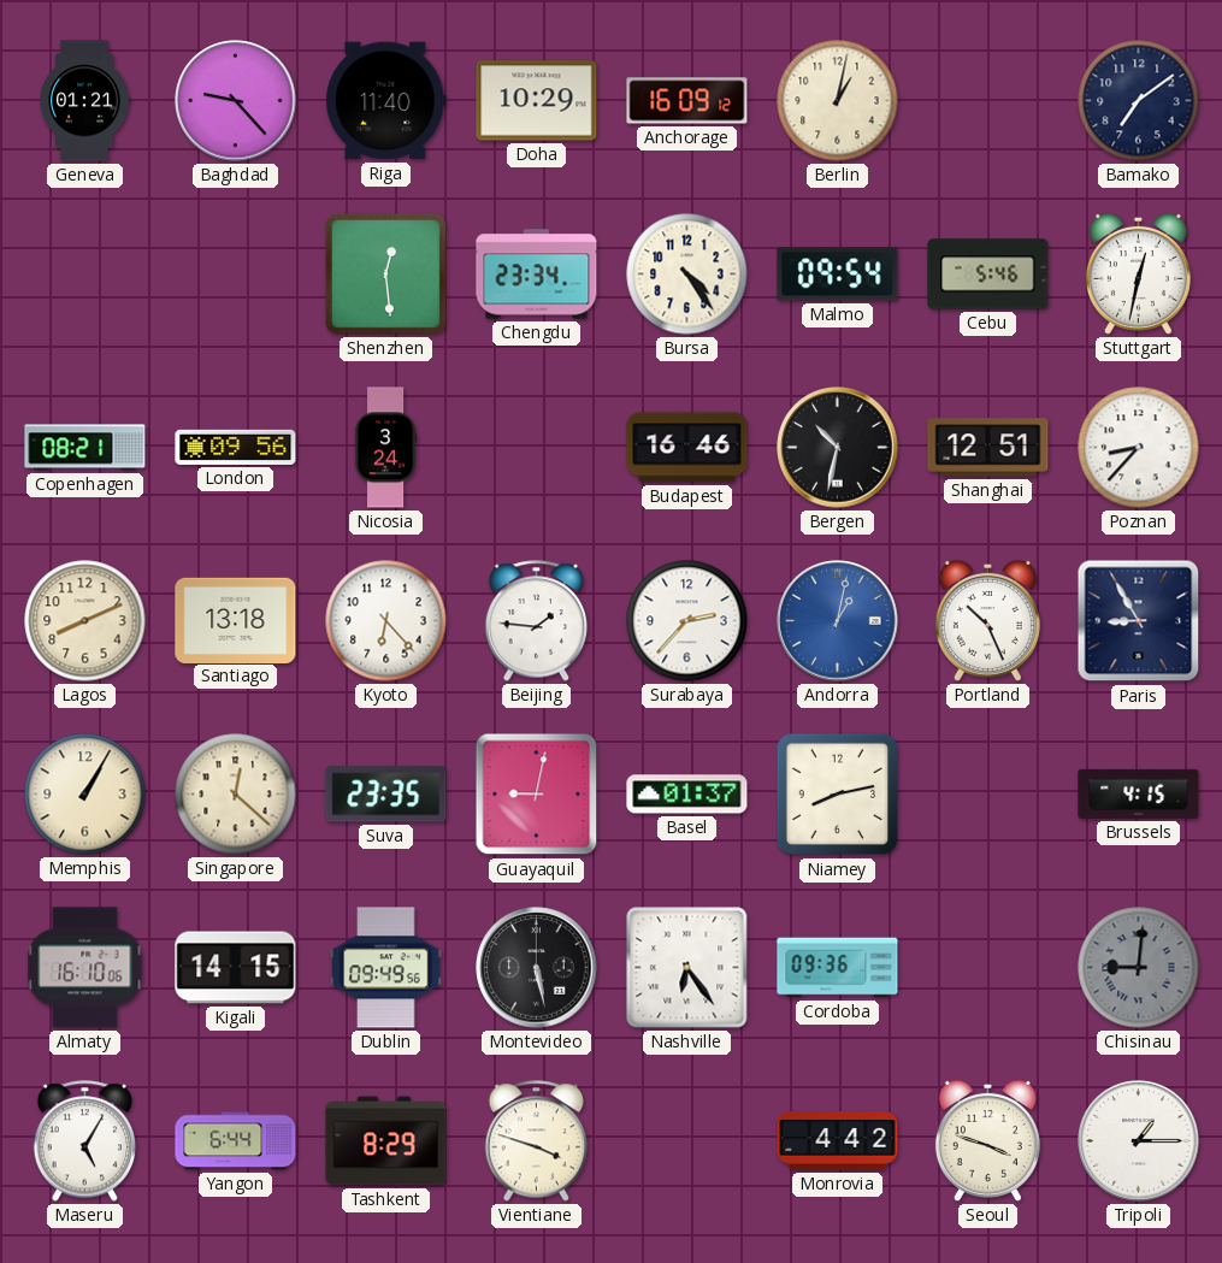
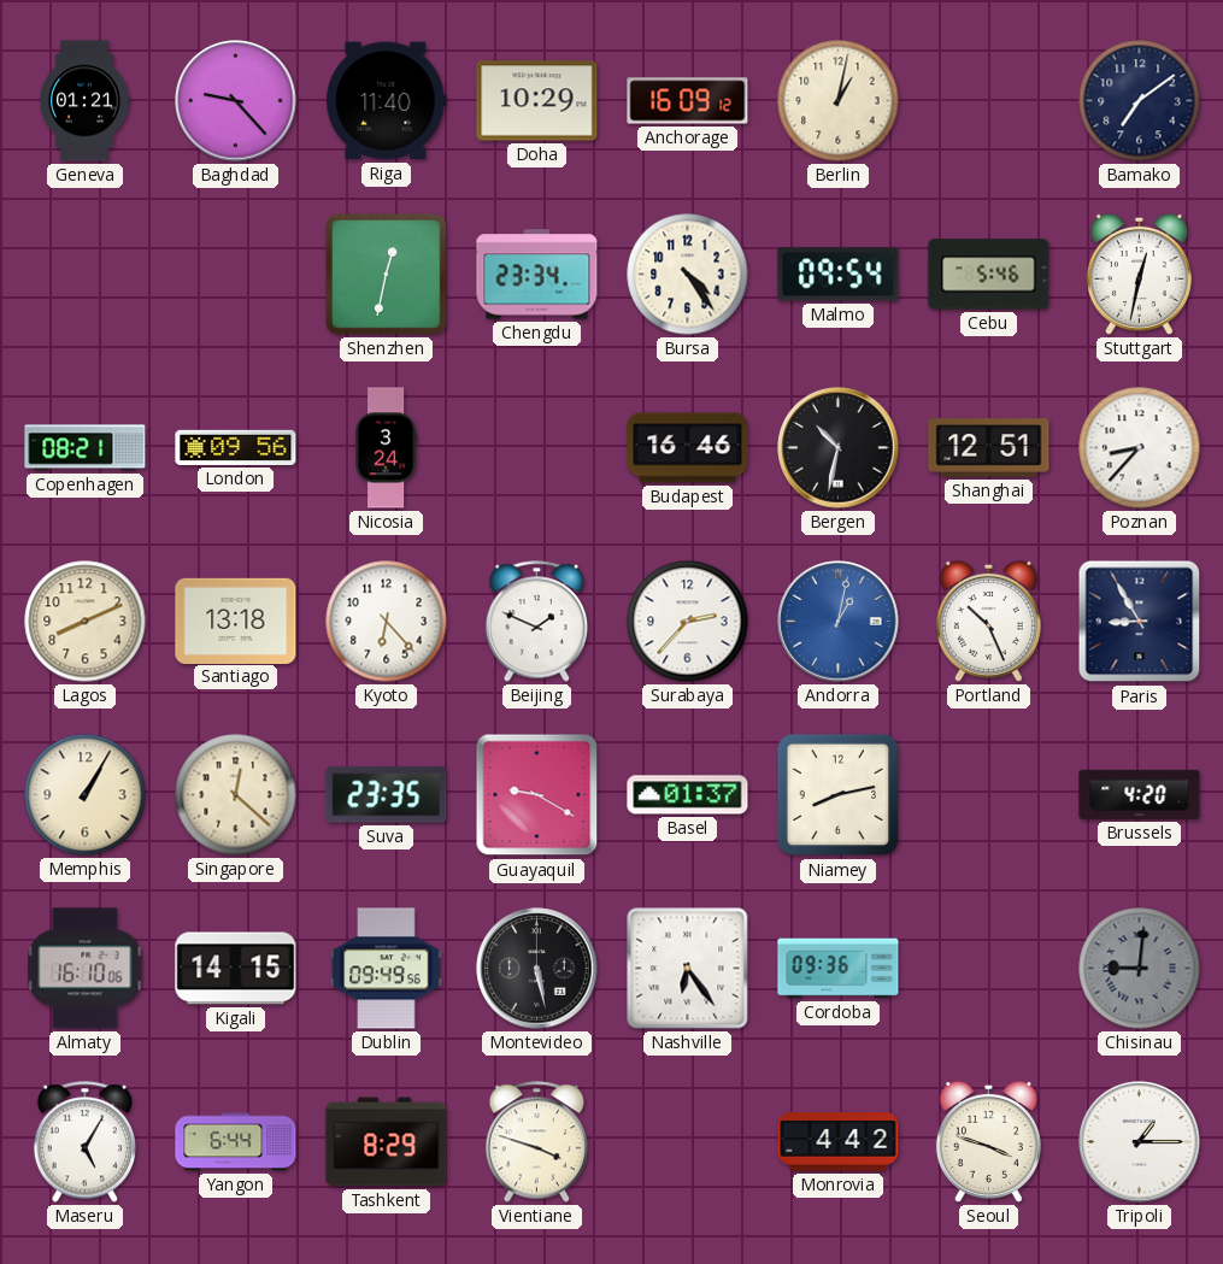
Shenzhen: 12:29 -> 12:32
Beijing: 1:46 -> 1:49
Guayaquil: 9:02 -> 9:20
Brussels: 4:15 -> 4:20
